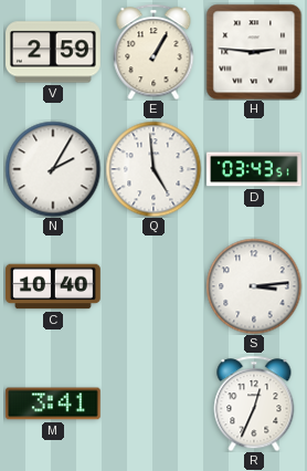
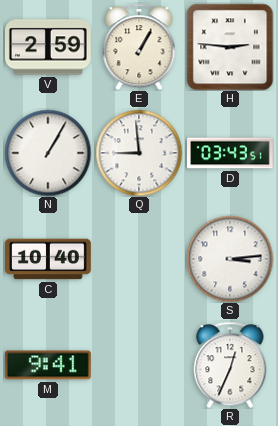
N: 2:05 -> 1:05
Q: 4:59 -> 8:59
M: 3:41 -> 9:41
